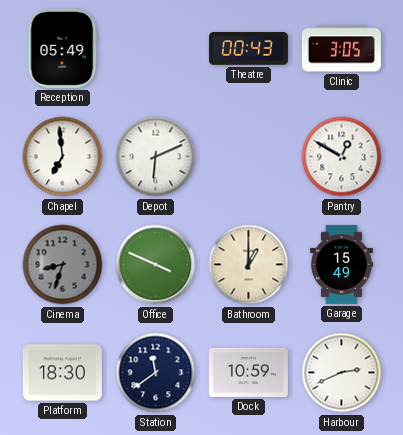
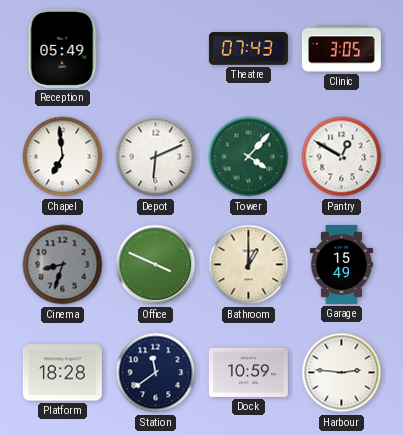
Theatre: 00:43 -> 07:43
Tower: none -> 4:07
Platform: 18:30 -> 18:28
Harbour: 2:41 -> 2:46
